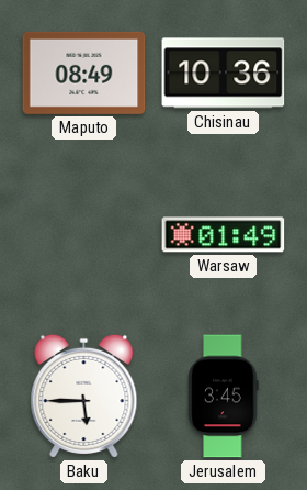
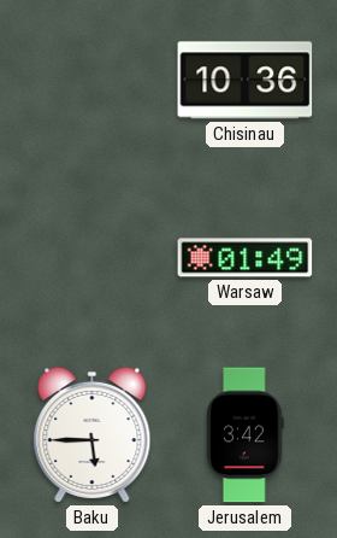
Maputo: 08:49 -> none
Jerusalem: 3:45 -> 3:42
